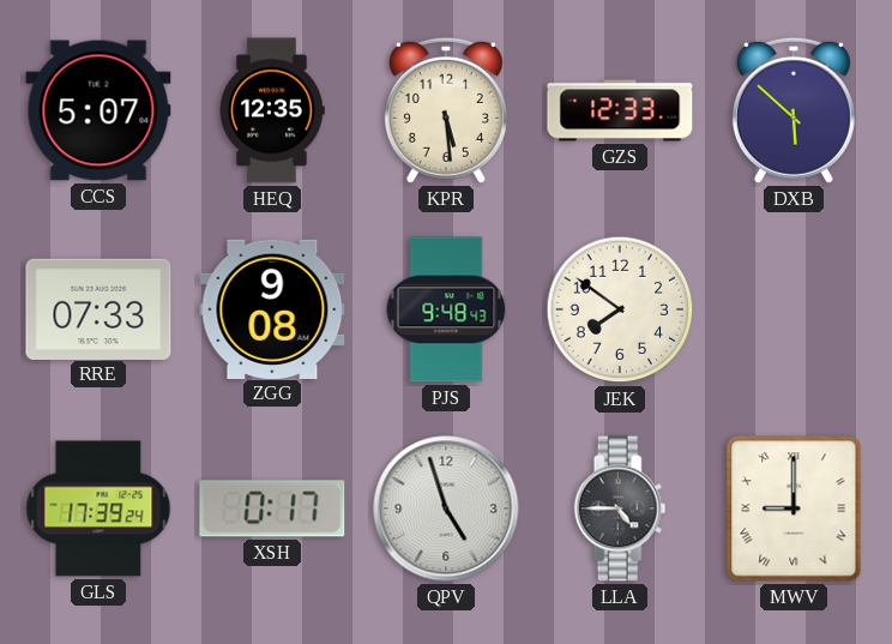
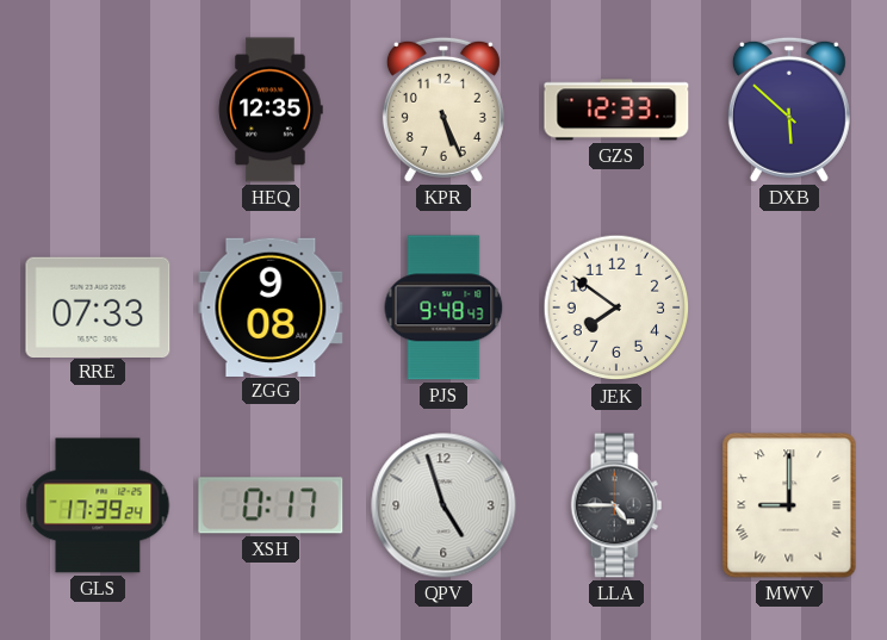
CCS: 5:07 -> none
KPR: 5:29 -> 5:26
